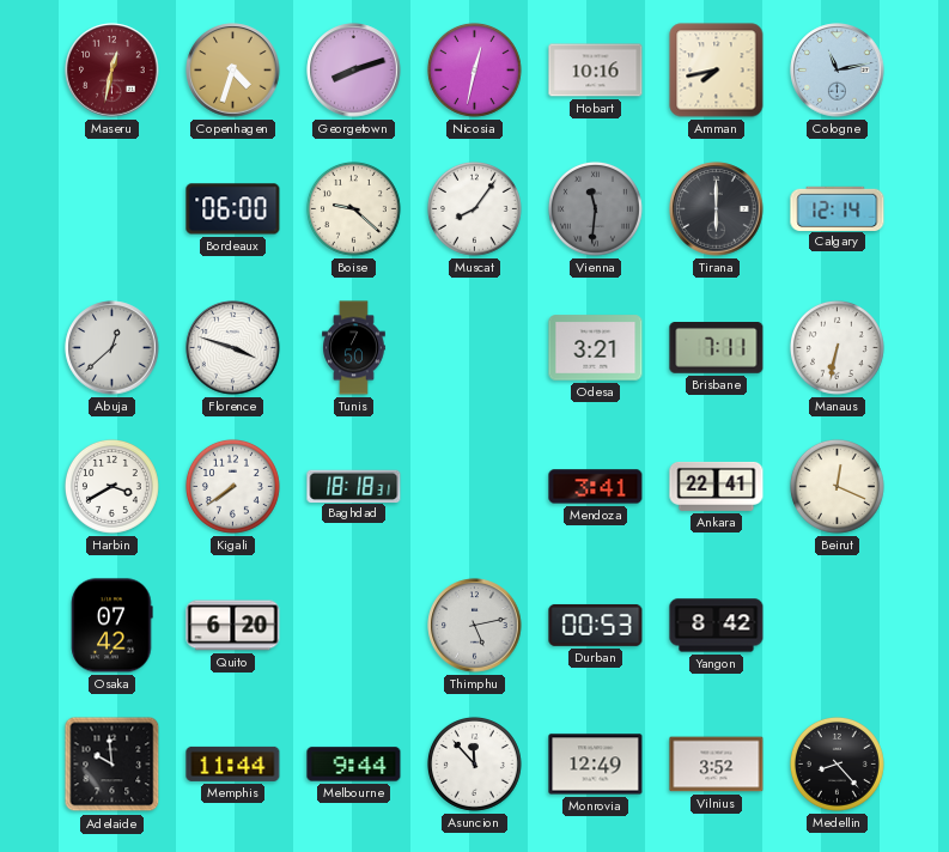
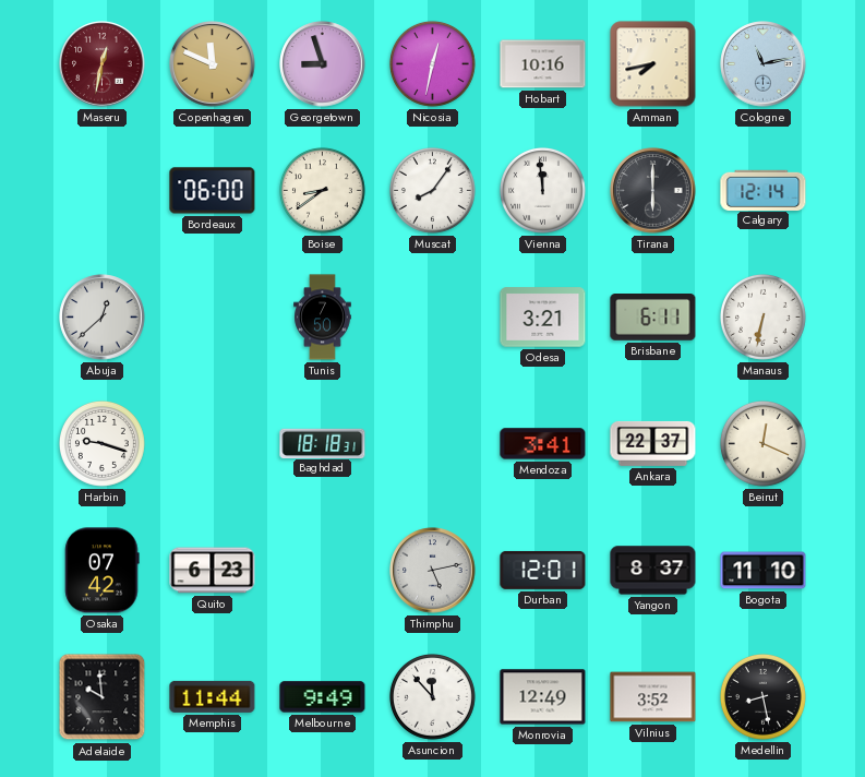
Copenhagen: 4:33 -> 11:49
Georgetown: 8:12 -> 8:57
Boise: 9:22 -> 8:39
Vienna: 11:31 -> 11:59
Vienna dial: grey -> white
Florence: 3:48 -> none
Brisbane: 7:11 -> 6:11
Harbin: 3:40 -> 9:18
Kigali: 7:39 -> none
Ankara: 22:41 -> 22:37
Quito: 6:20 -> 6:23
Durban: 00:53 -> 12:01
Yangon: 8:42 -> 8:37
Bogota: none -> 11:10
Melbourne: 9:44 -> 9:49
Medellin: 8:23 -> 8:28
